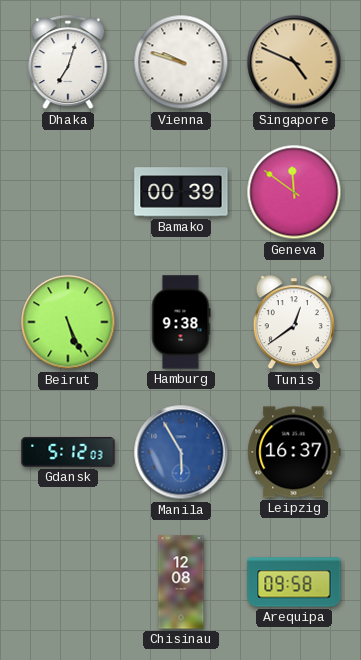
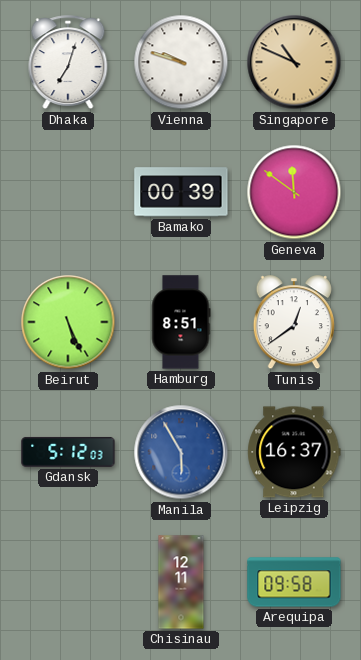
Singapore: 4:49 -> 10:49
Hamburg: 9:38 -> 8:51
Chisinau: 12:08 -> 12:11
